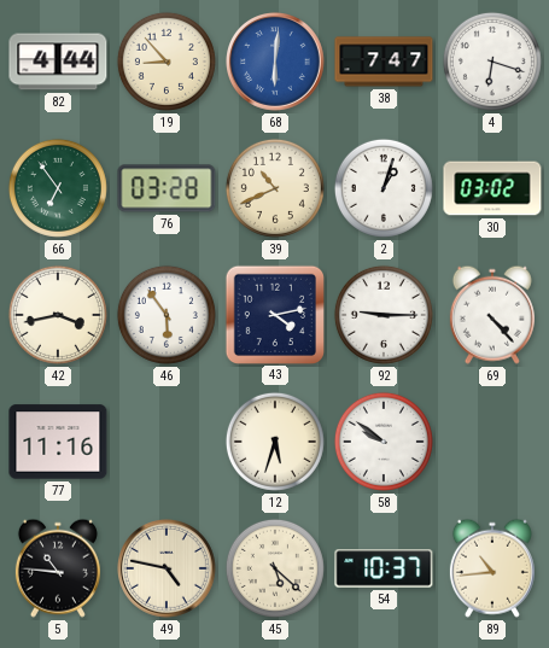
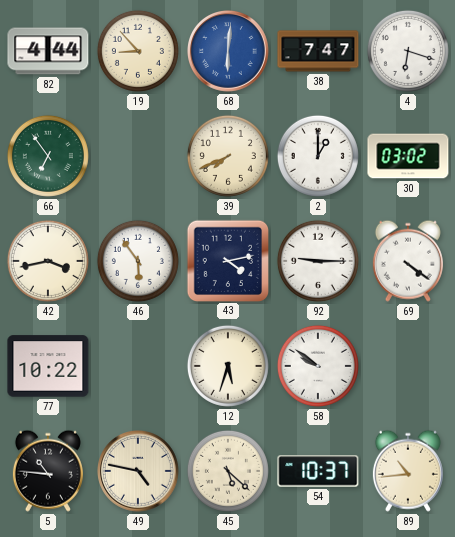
76: 03:28 -> none
39: 10:41 -> 7:41
2: 1:03 -> 1:00
69: 4:23 -> 4:21
77: 11:16 -> 10:22
